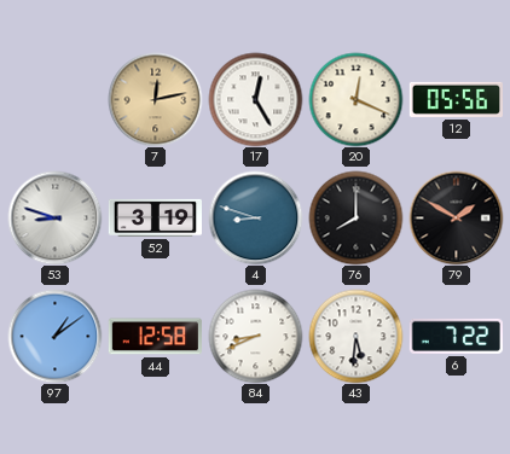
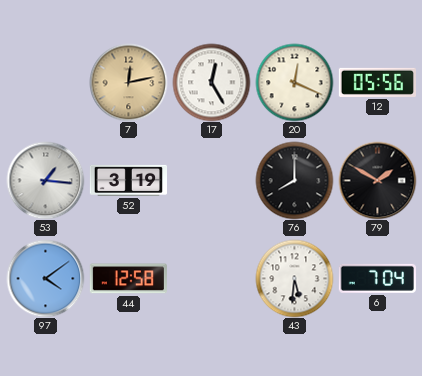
53: 8:48 -> 1:16
4: 8:48 -> none
97: 1:09 -> 4:09
84: 8:41 -> none
6: 7:22 -> 7:04
